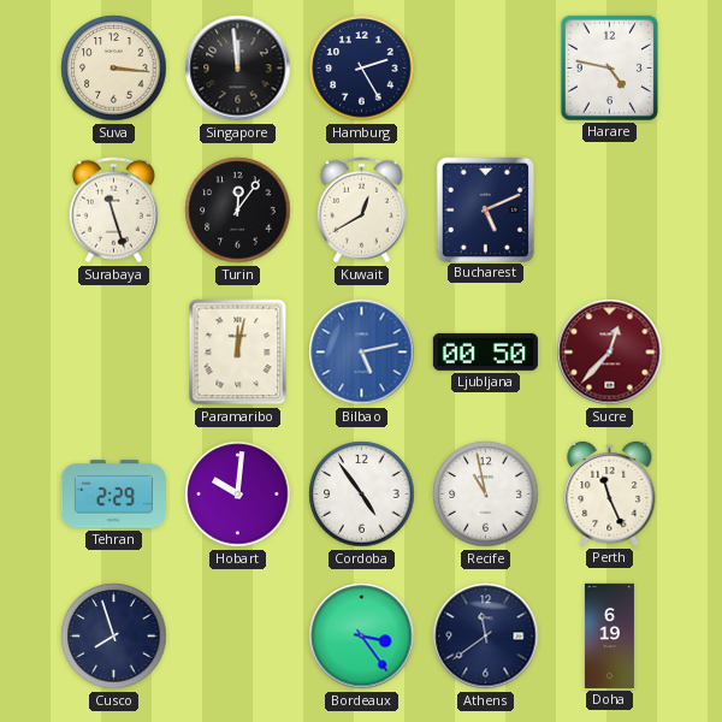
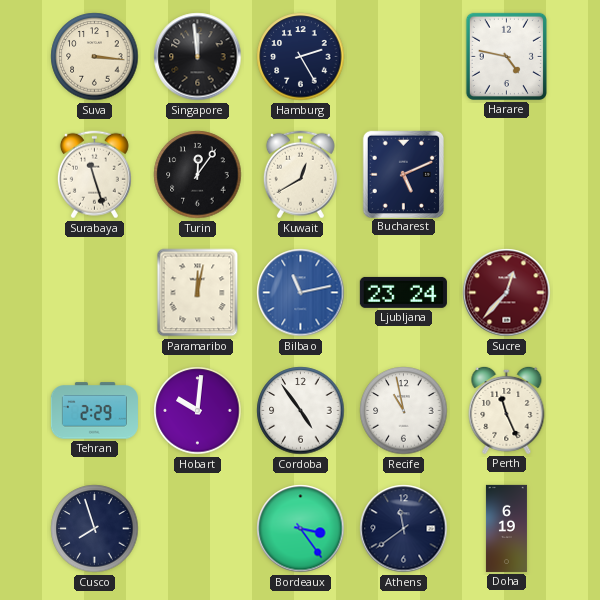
Bilbao: 5:13 -> 11:13
Ljubljana: 00:50 -> 23:24
